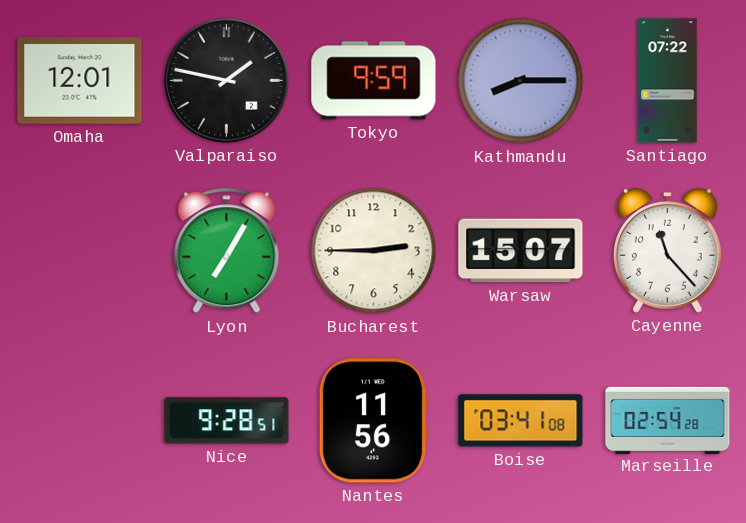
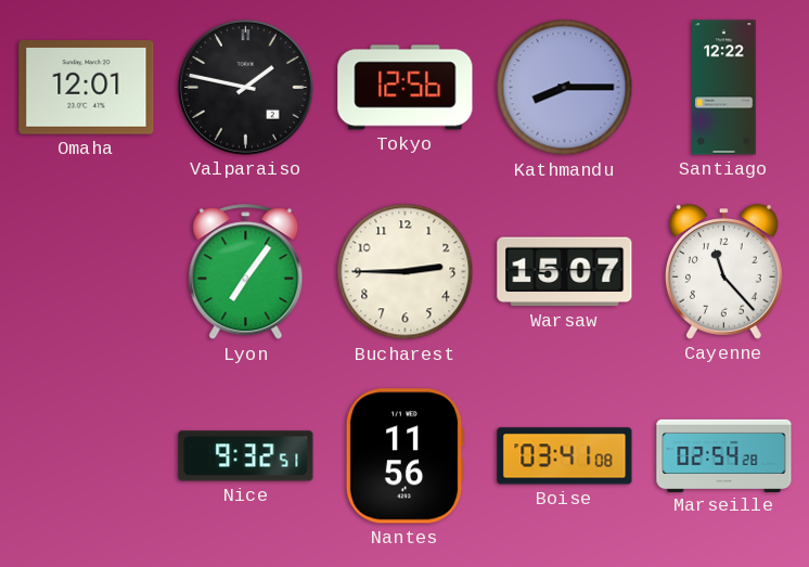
Tokyo: 9:59 -> 12:56
Santiago: 07:22 -> 12:22
Lyon: 7:05 -> 7:06
Nice: 9:28 -> 9:32
